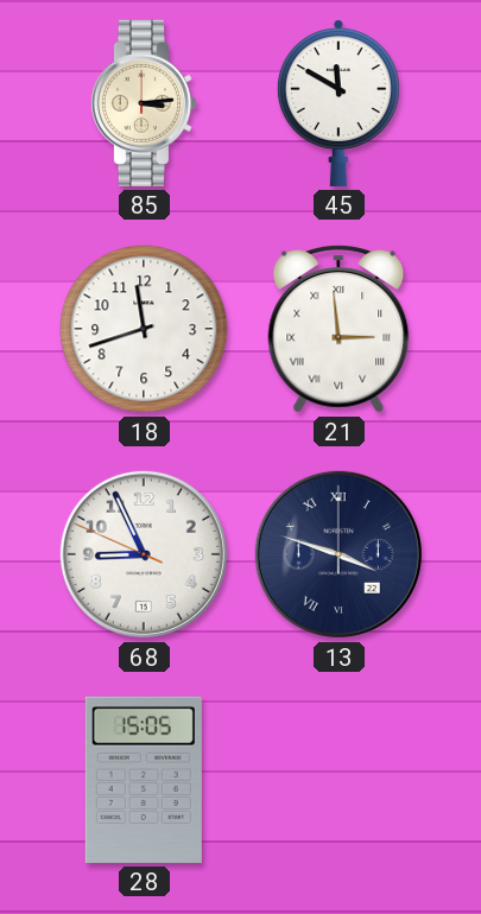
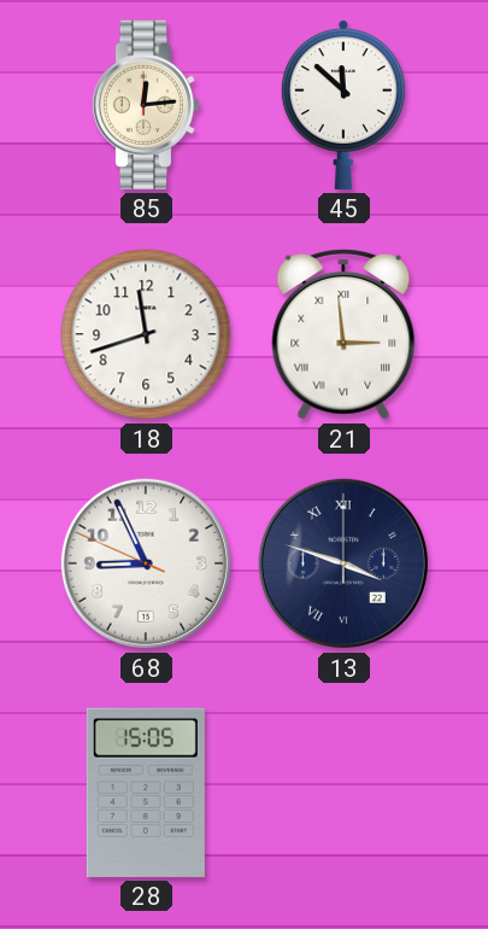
85: 3:14 -> 12:14
45: 11:50 -> 11:52
